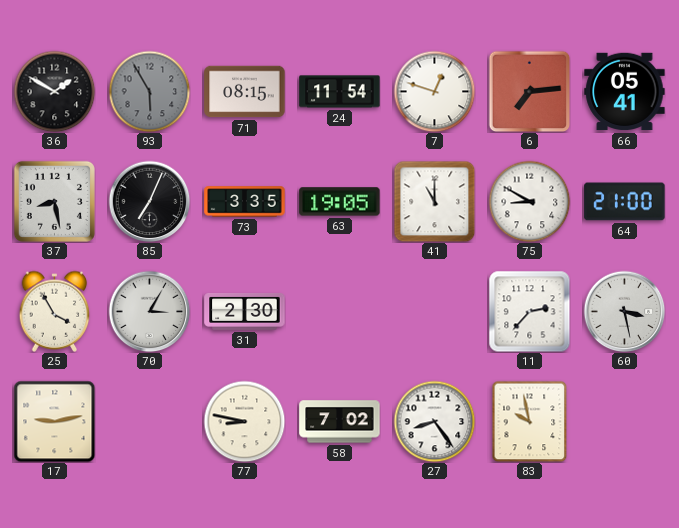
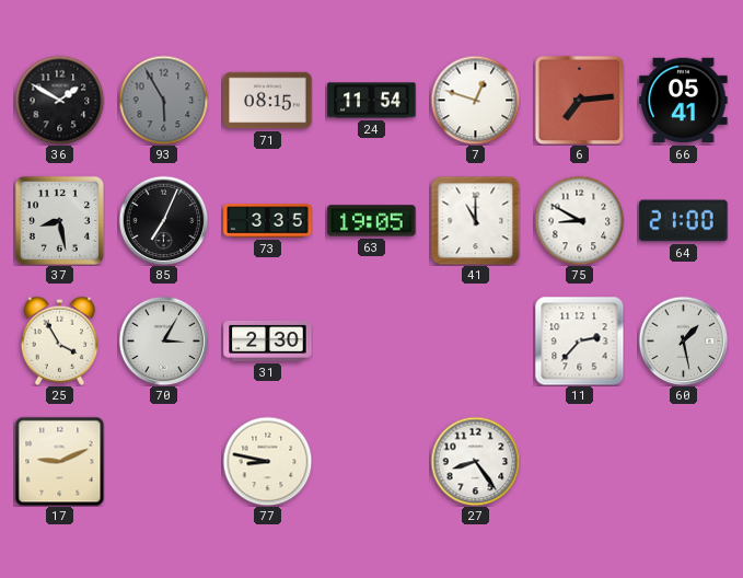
60: 3:28 -> 1:28
17: 9:13 -> 9:11
58: 7:02 -> none
83: 9:58 -> none
